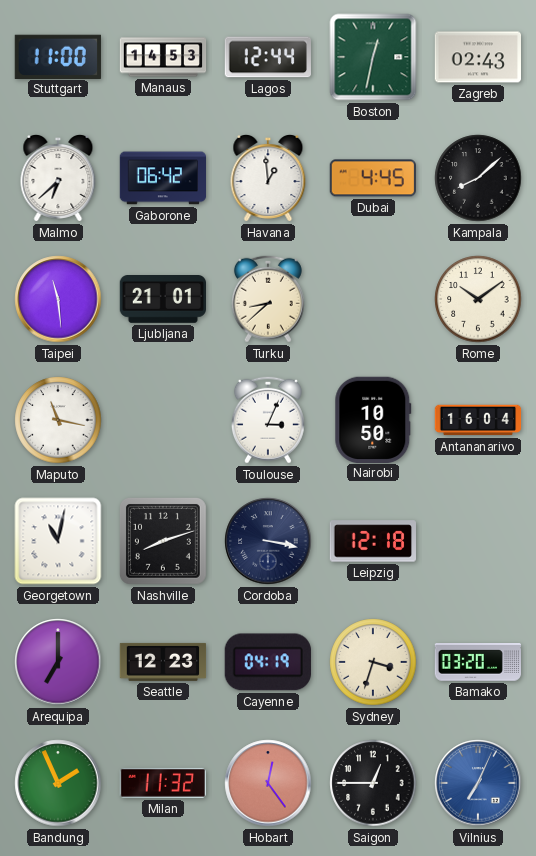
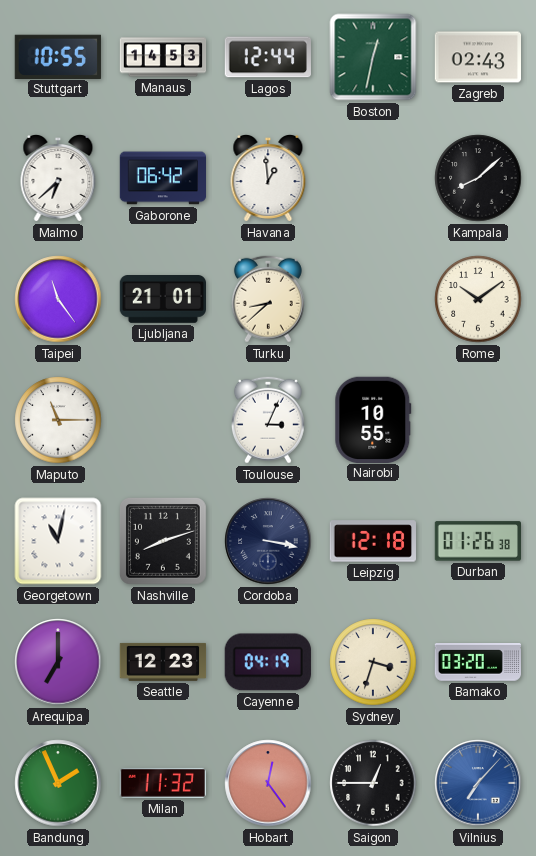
Stuttgart: 11:00 -> 10:55
Dubai: 4:45 -> none
Taipei: 11:29 -> 11:24
Maputo: 11:17 -> 11:15
Nairobi: 10:50 -> 10:55
Antananarivo: 16:04 -> none
Durban: none -> 01:26
Vilnius: 7:04 -> 7:07
